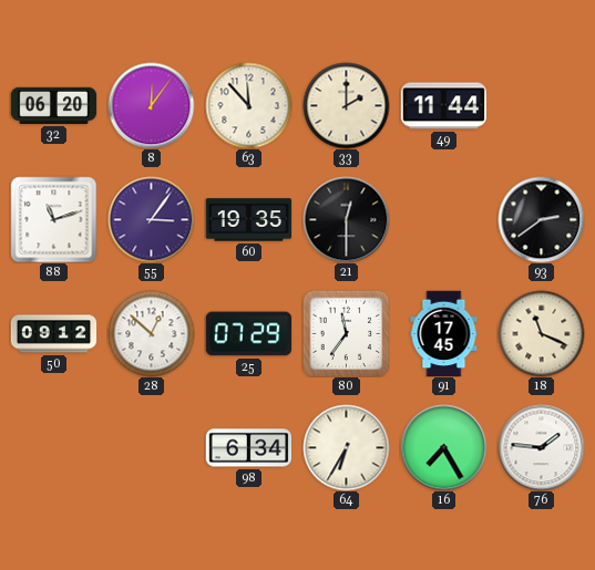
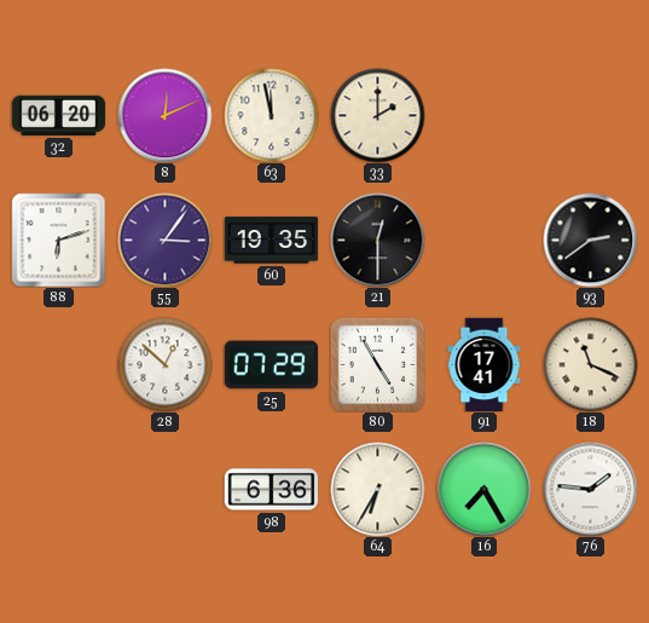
8: 12:06 -> 12:11
63: 11:53 -> 11:58
49: 11:44 -> none
88: 11:12 -> 6:12
50: 09:12 -> none
80: 11:36 -> 4:55
91: 17:45 -> 17:41
98: 6:34 -> 6:36
